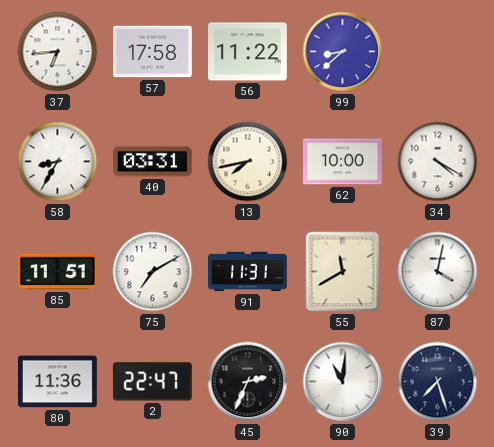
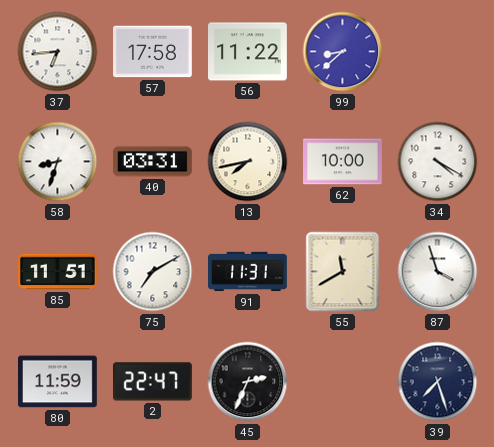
58: 8:35 -> 8:33
87: 4:02 -> 3:57
80: 11:36 -> 11:59
90: 11:01 -> none
